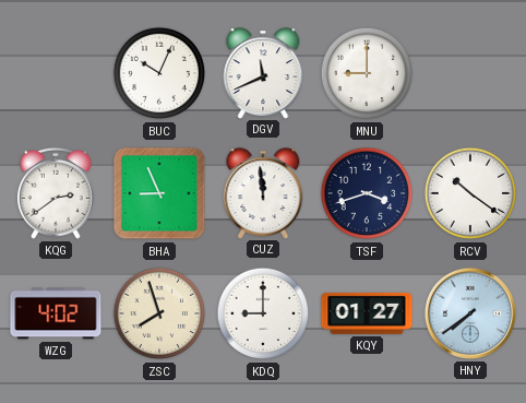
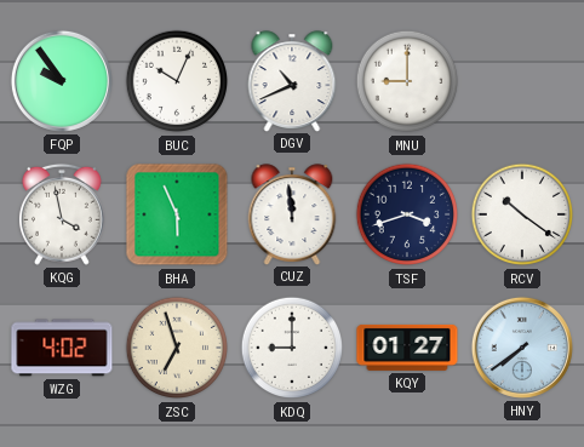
FQP: none -> 9:54
DGV: 11:41 -> 10:41
KQG: 2:39 -> 3:58
BHA: 8:56 -> 5:56
ZSC: 7:57 -> 6:57
